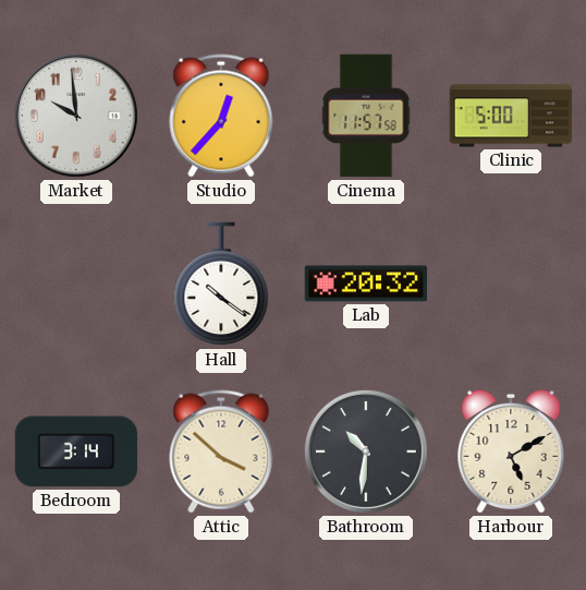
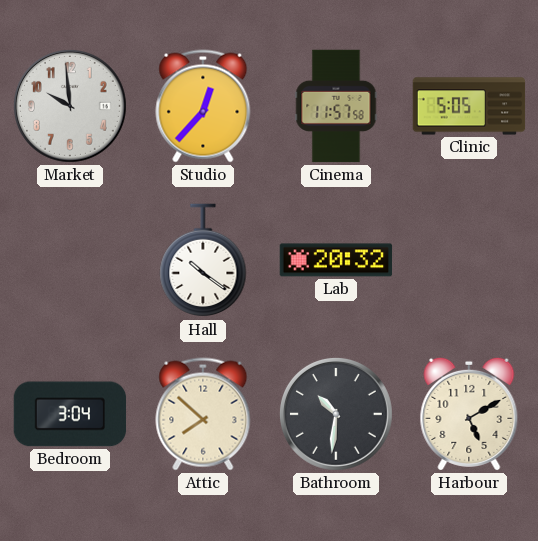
Clinic: 5:00 -> 5:05
Bedroom: 3:14 -> 3:04
Attic: 3:52 -> 7:52
